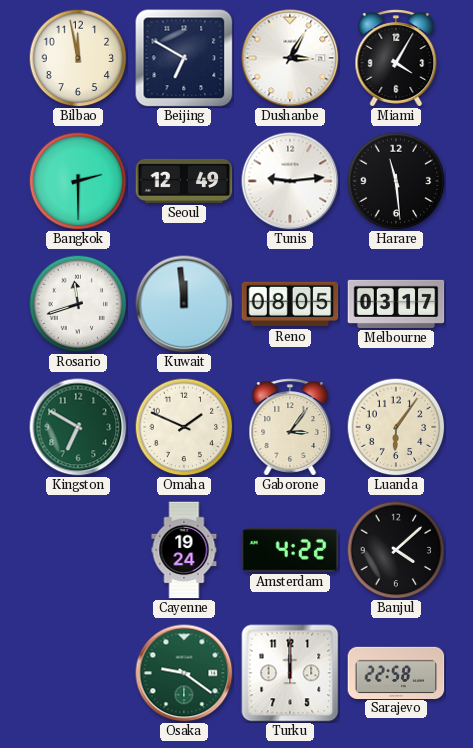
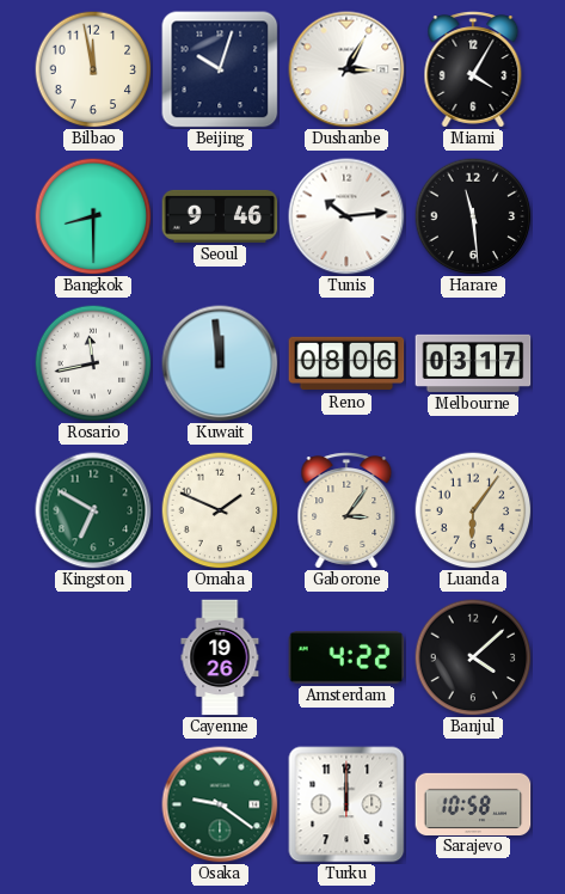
Beijing: 6:50 -> 10:03
Bangkok: 2:30 -> 8:30
Seoul: 12:49 -> 9:46
Tunis: 9:14 -> 10:14
Rosario: 11:42 -> 11:43
Reno: 08:05 -> 08:06
Cayenne: 19:24 -> 19:26
Sarajevo: 22:58 -> 10:58
